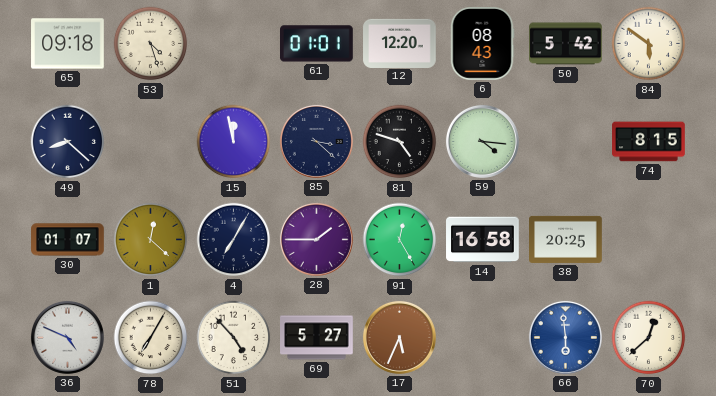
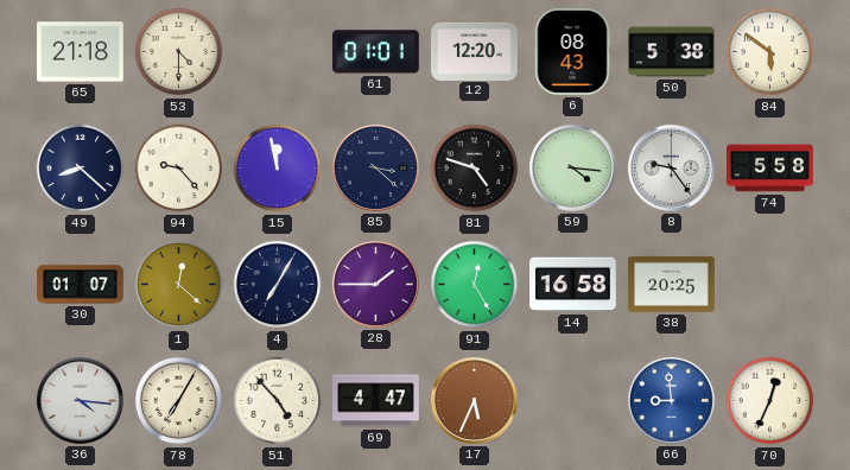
65: 09:18 -> 21:18
53: 4:27 -> 4:30
50: 5:42 -> 5:38
94: none -> 9:23
8: none -> 9:24
74: 8:15 -> 5:58
36: 4:49 -> 4:16
69: 5:27 -> 4:47
66: 5:59 -> 8:59
70: 12:38 -> 12:34
